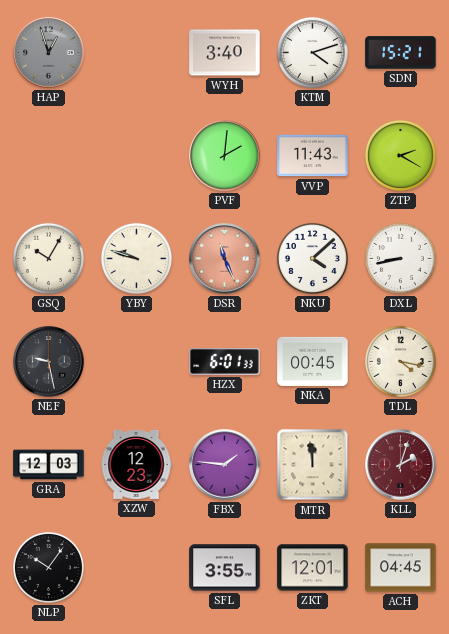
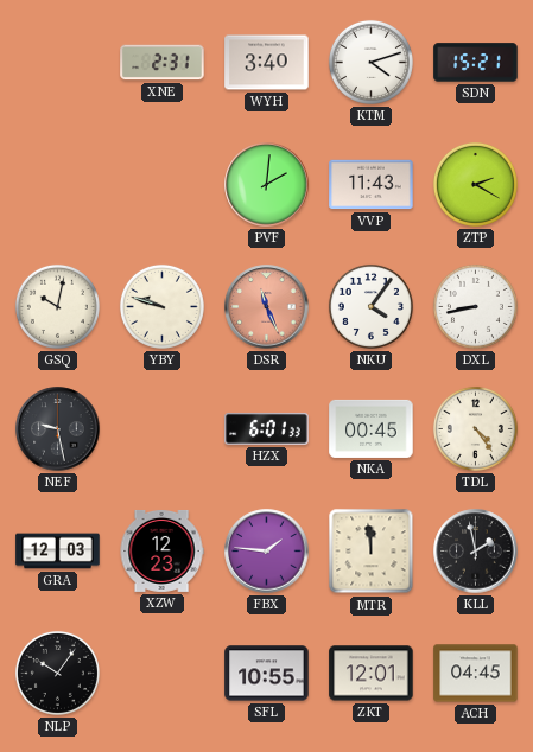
HAP: 12:57 -> none
XNE: none -> 2:31
GSQ: 10:05 -> 10:02
NKU: 4:08 -> 4:06
TDL: 4:17 -> 4:24
KLL: 2:03 -> 1:58
KLL dial: burgundy -> black
SFL: 3:55 -> 10:55
